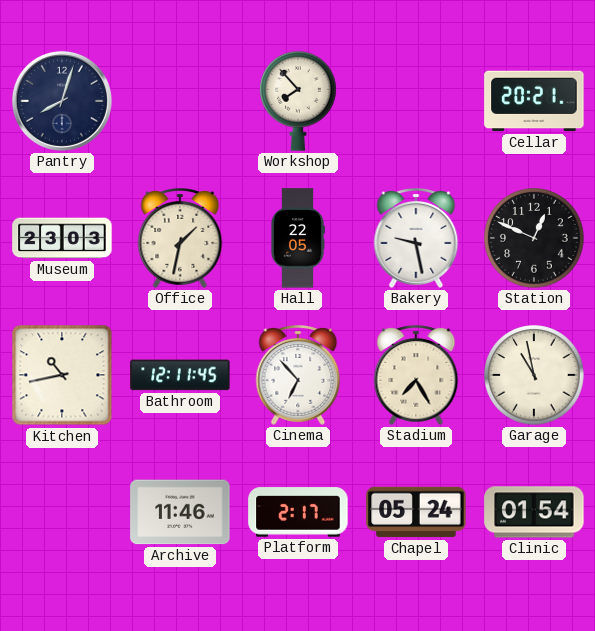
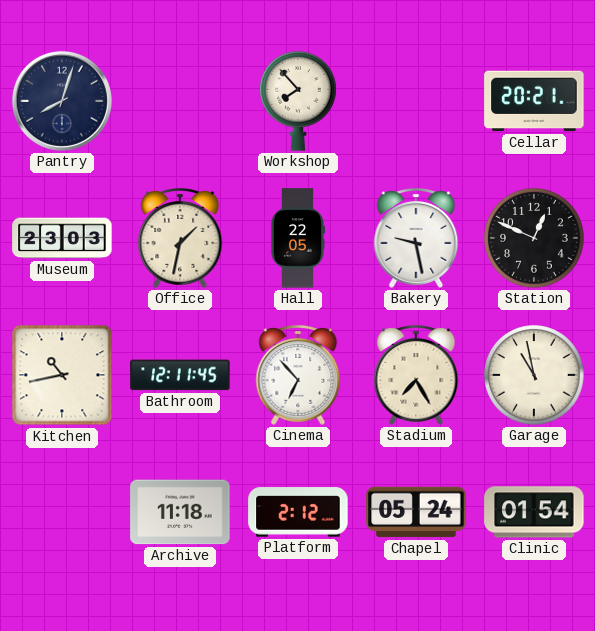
Archive: 11:46 -> 11:18
Platform: 2:17 -> 2:12
